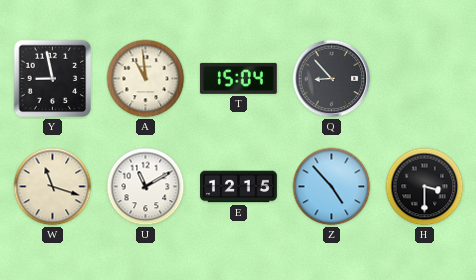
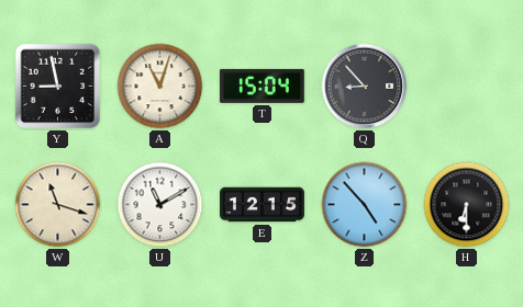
A: 10:59 -> 11:03
H: 3:30 -> 6:30
